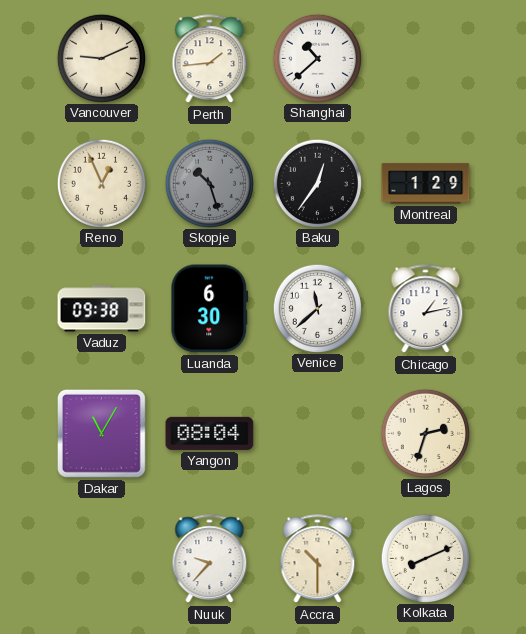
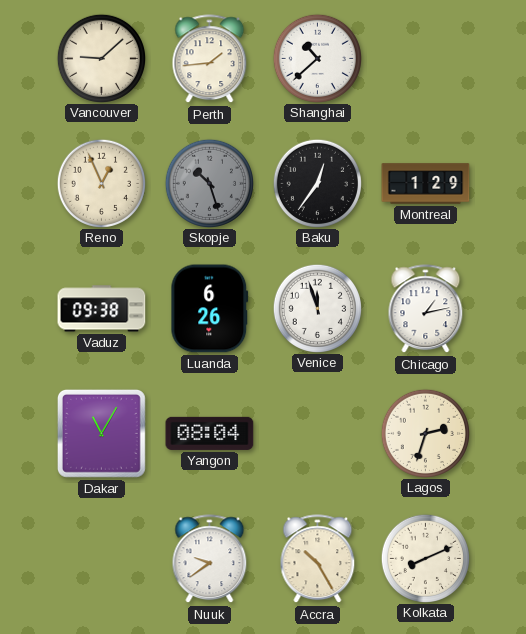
Vancouver: 9:11 -> 9:08
Luanda: 6:30 -> 6:26
Venice: 11:38 -> 11:57
Nuuk: 9:37 -> 9:39
Accra: 10:30 -> 10:25
